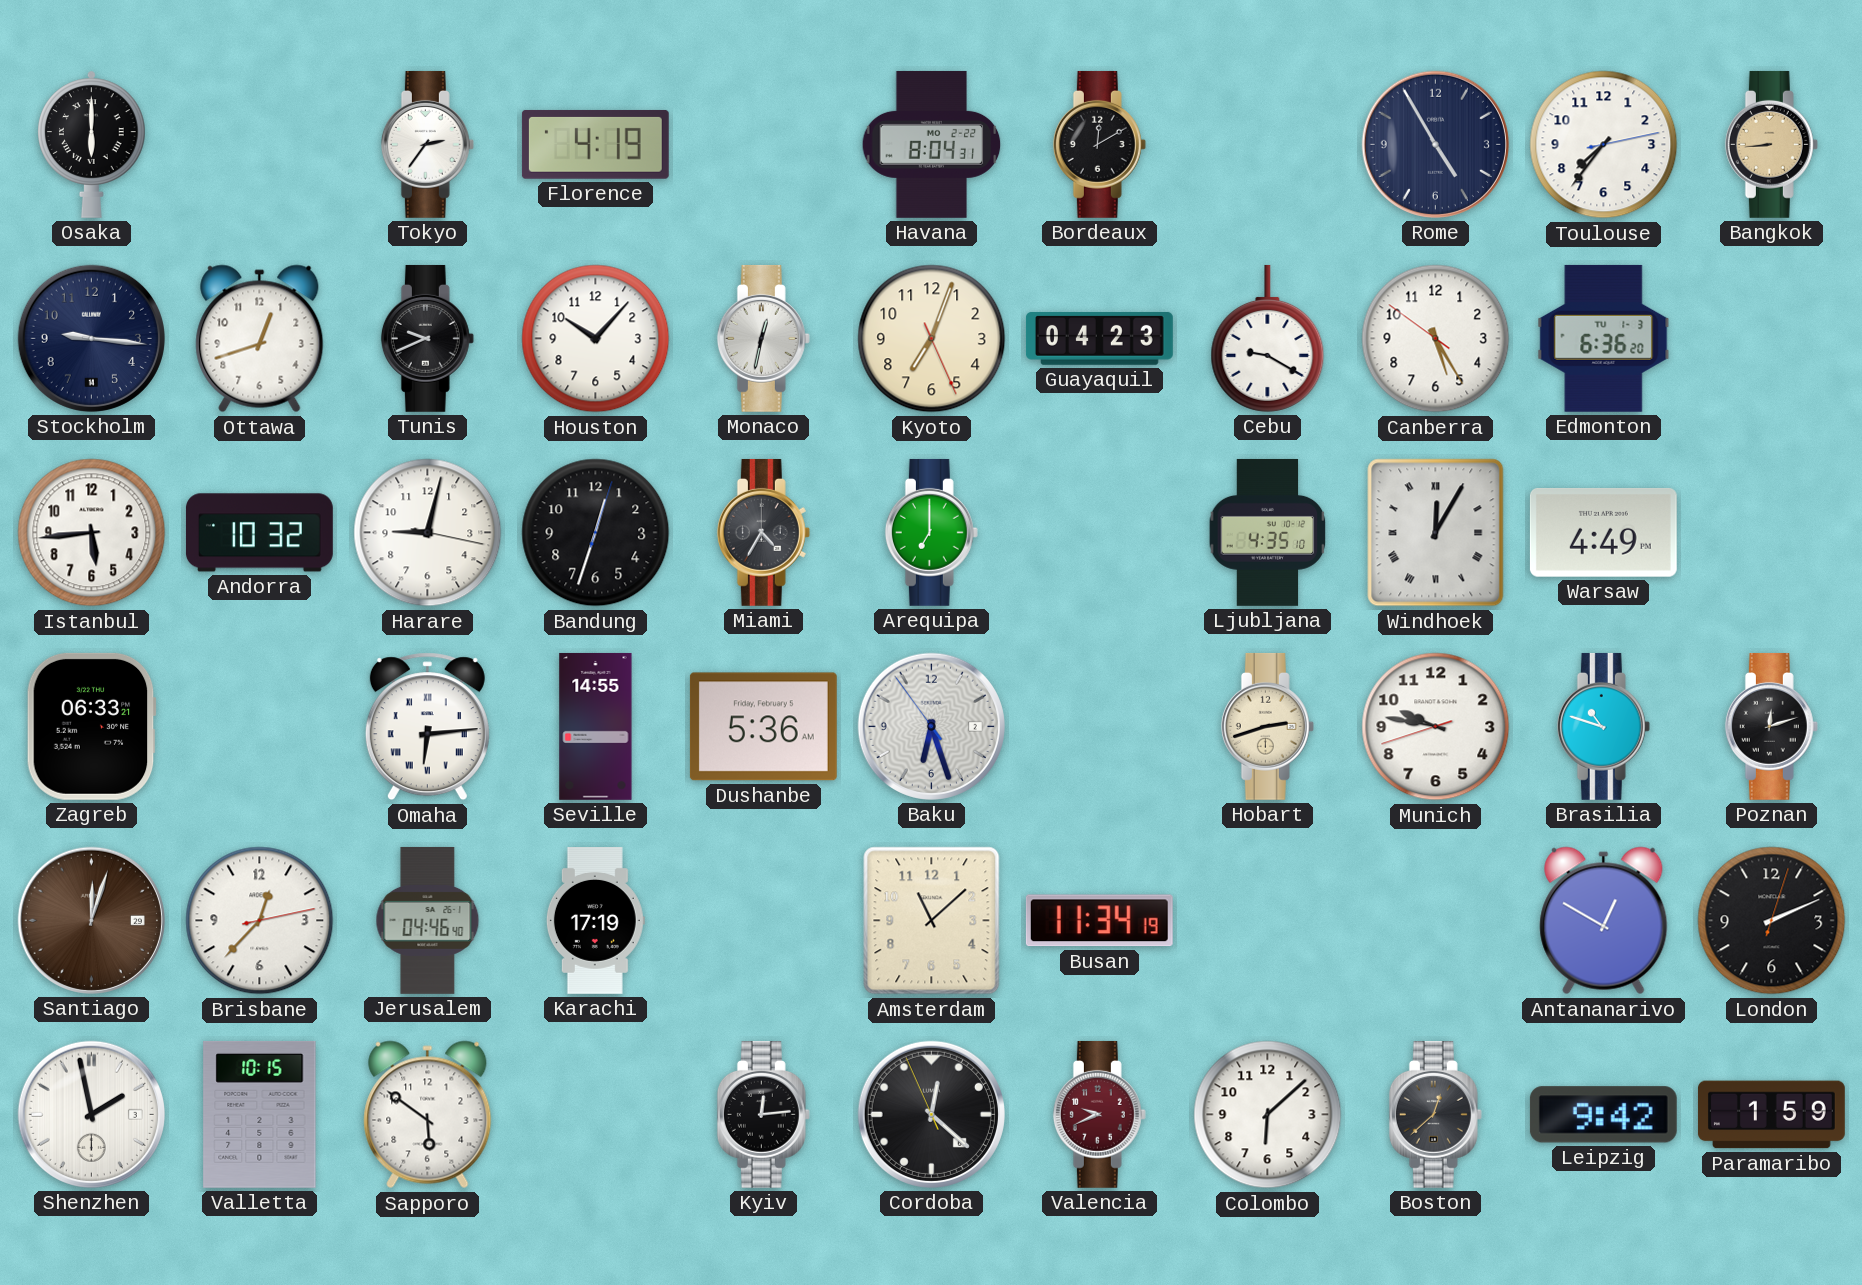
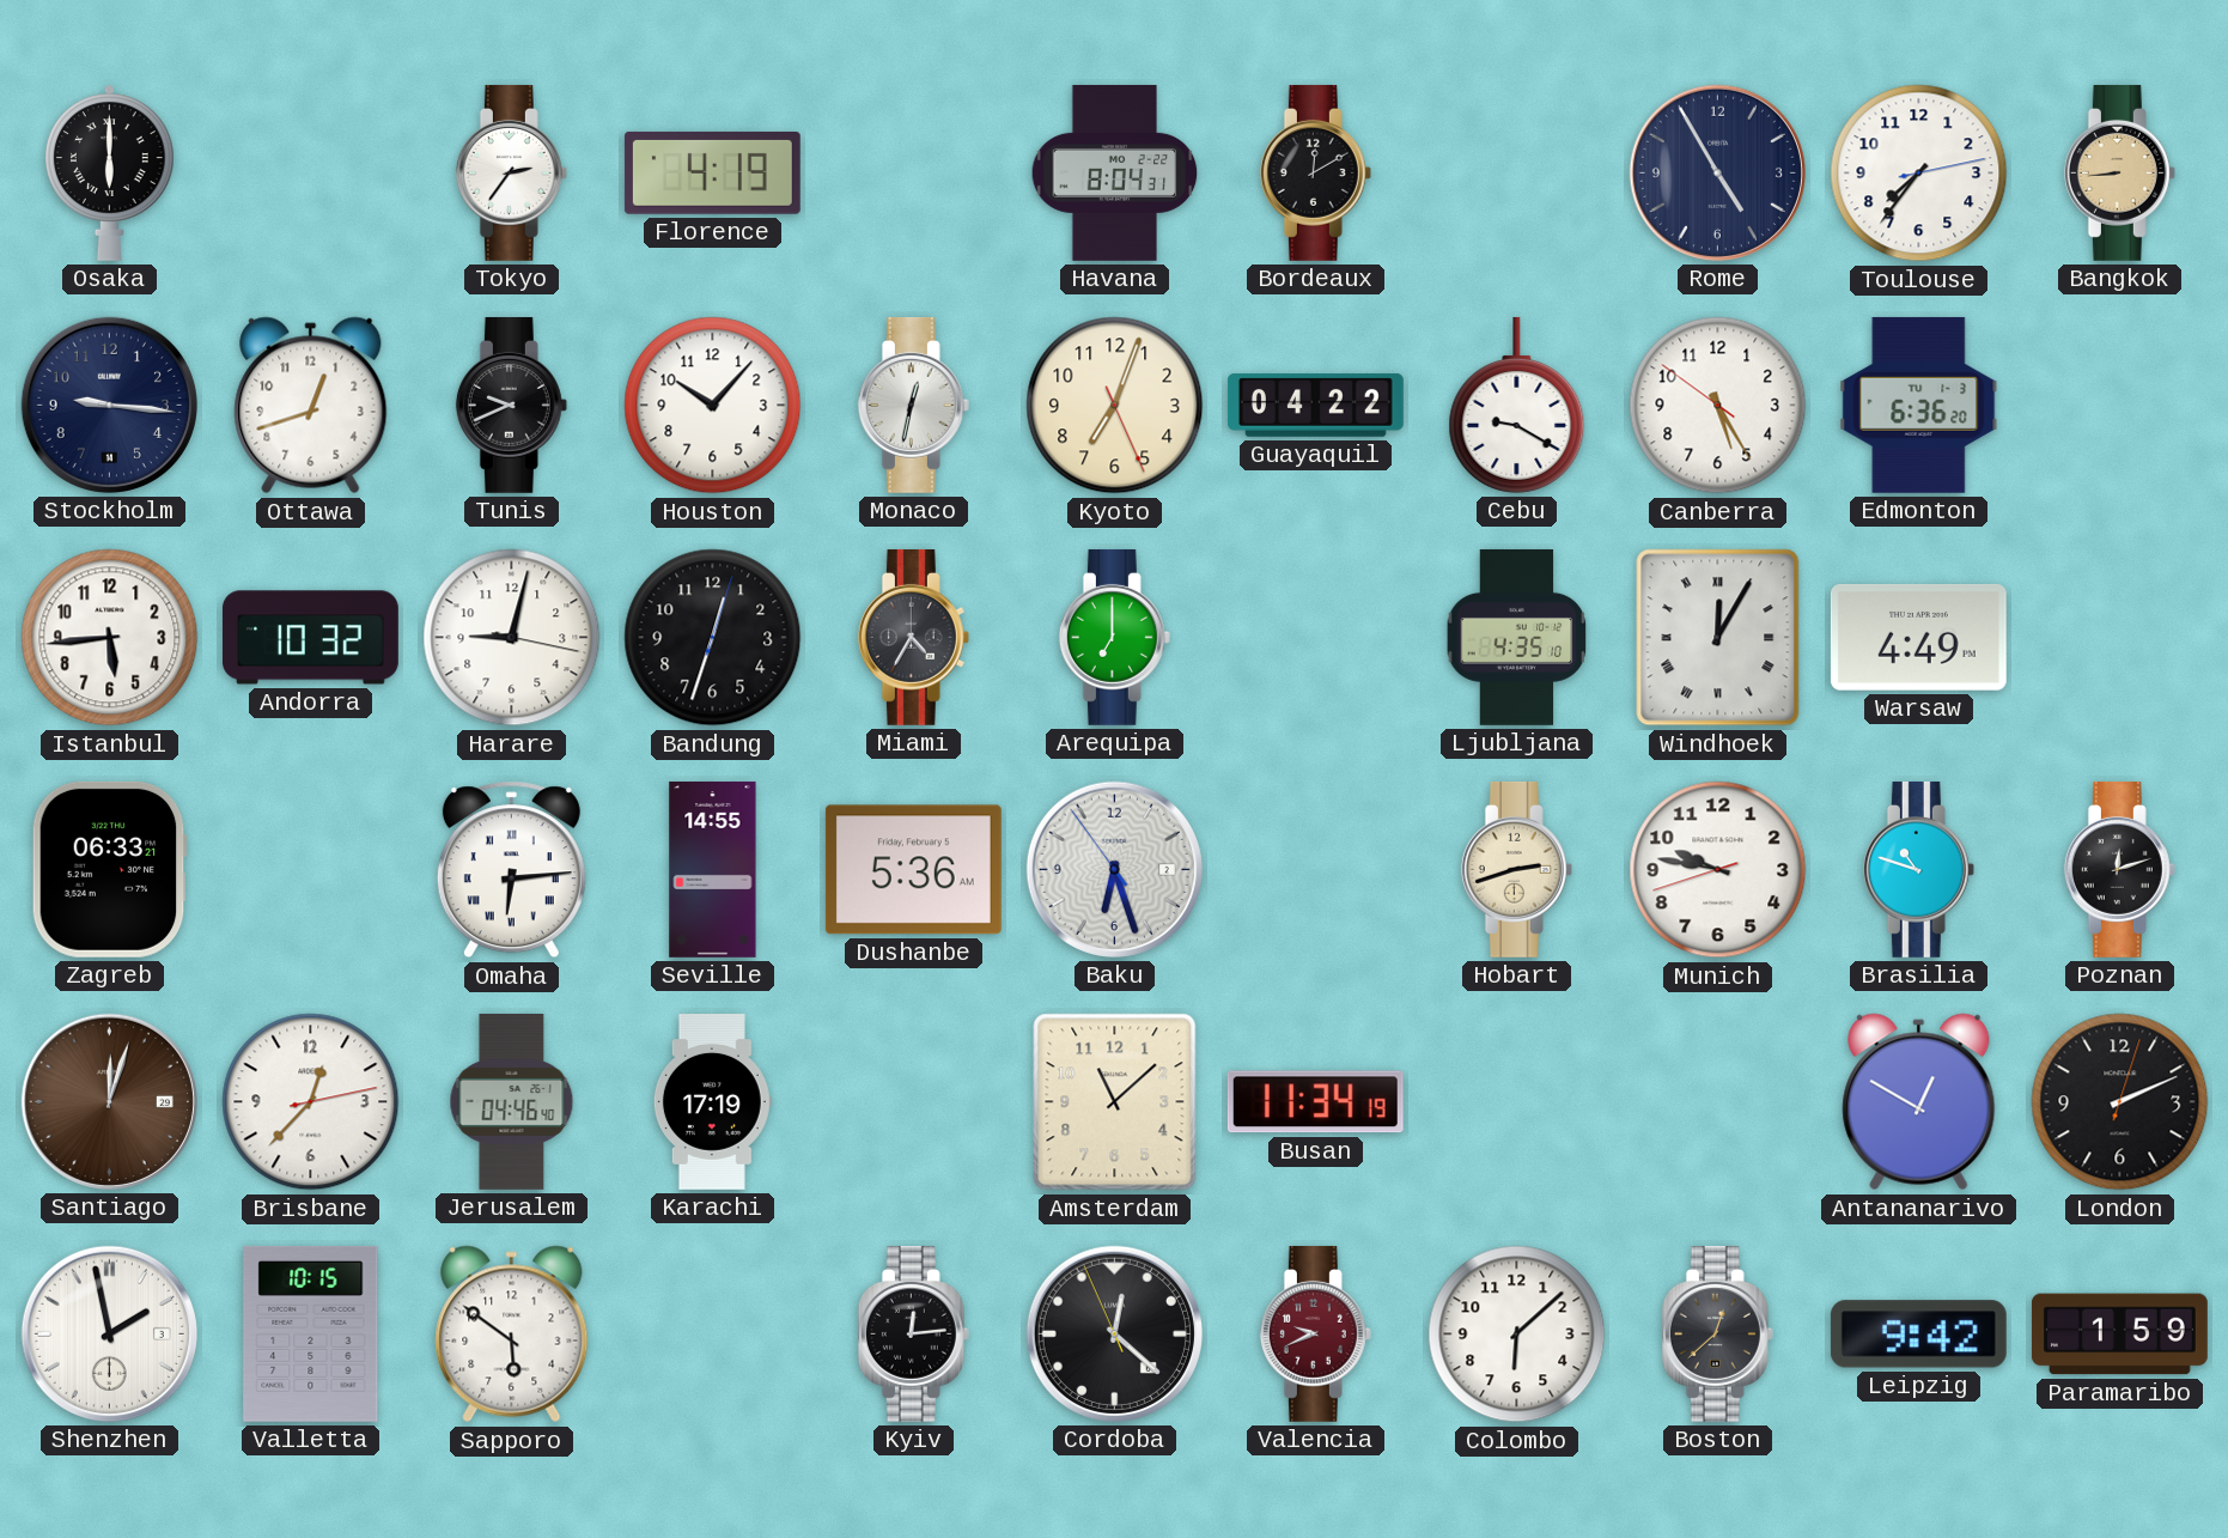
Guayaquil: 04:23 -> 04:22
